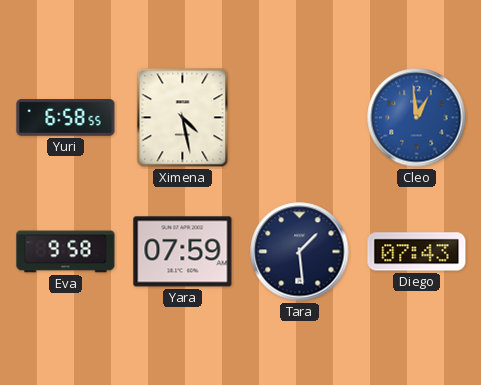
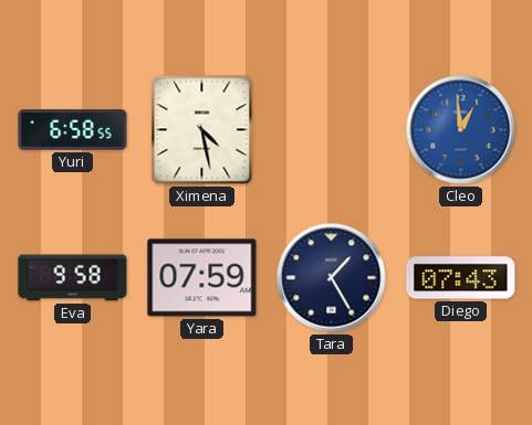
Tara: 1:29 -> 1:25
